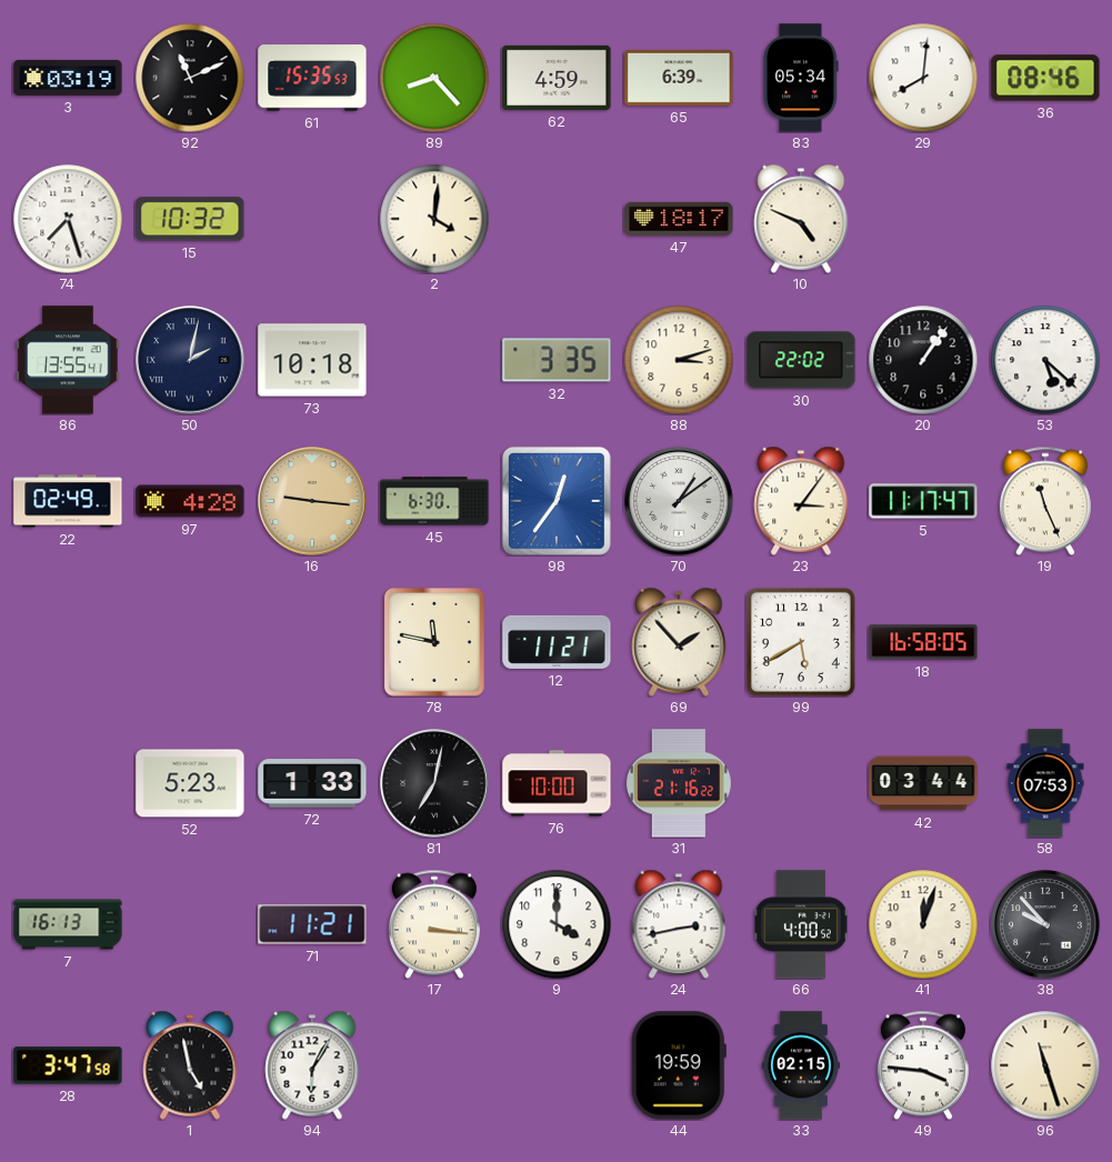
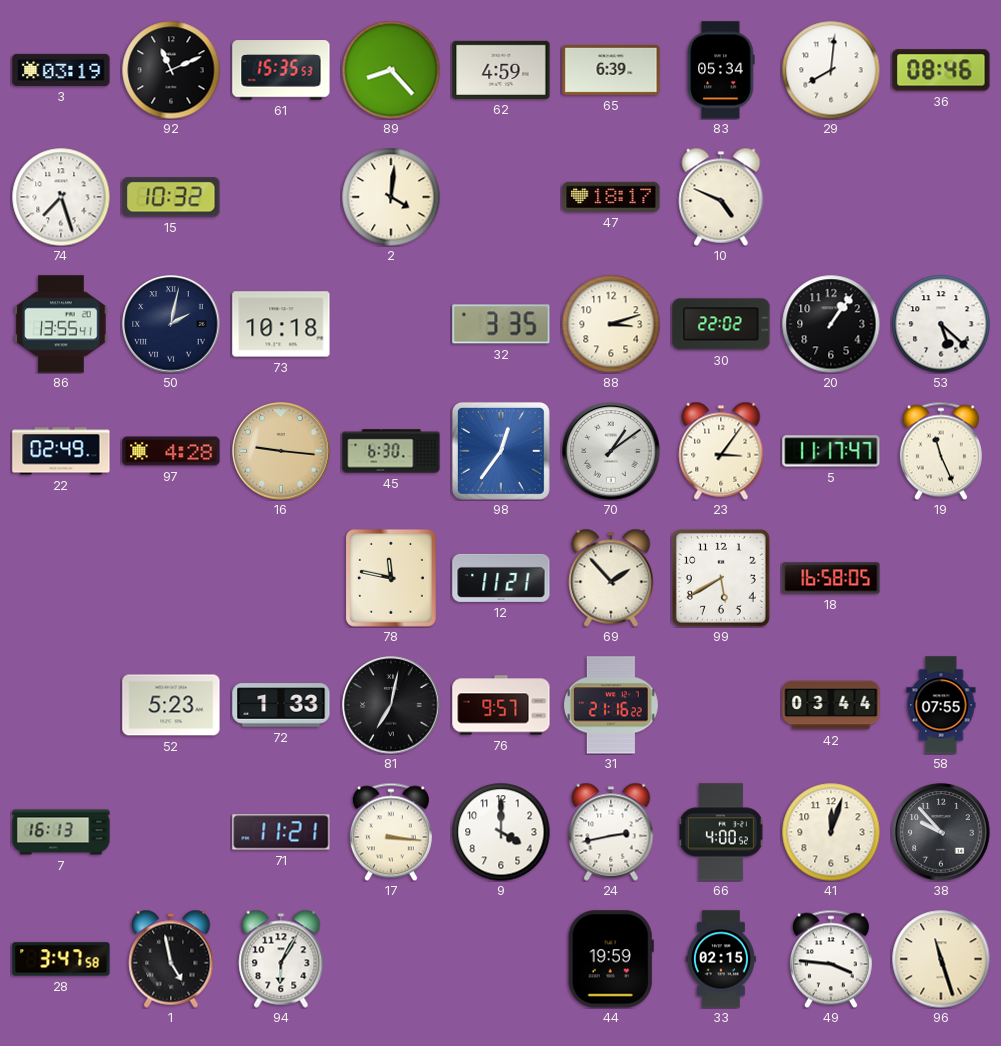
76: 10:00 -> 9:57
58: 07:53 -> 07:55
